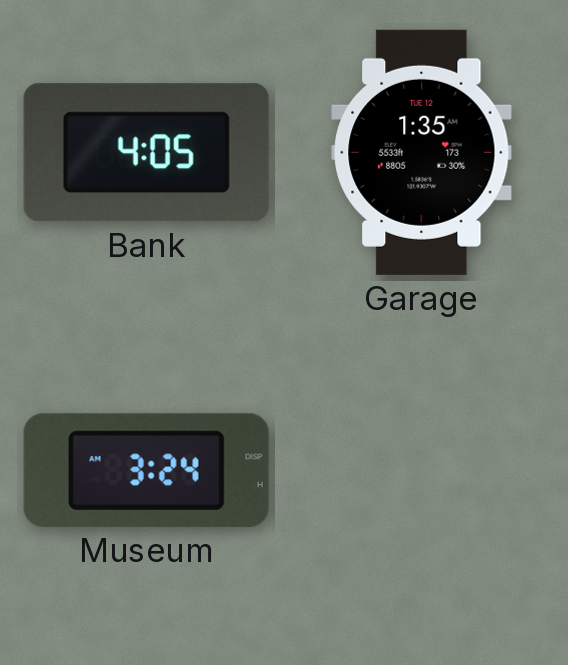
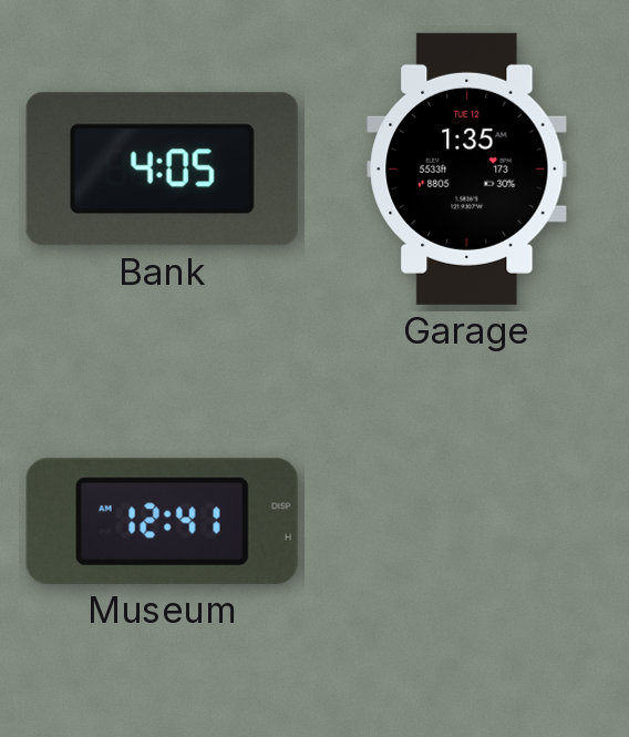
Museum: 3:24 -> 12:41
